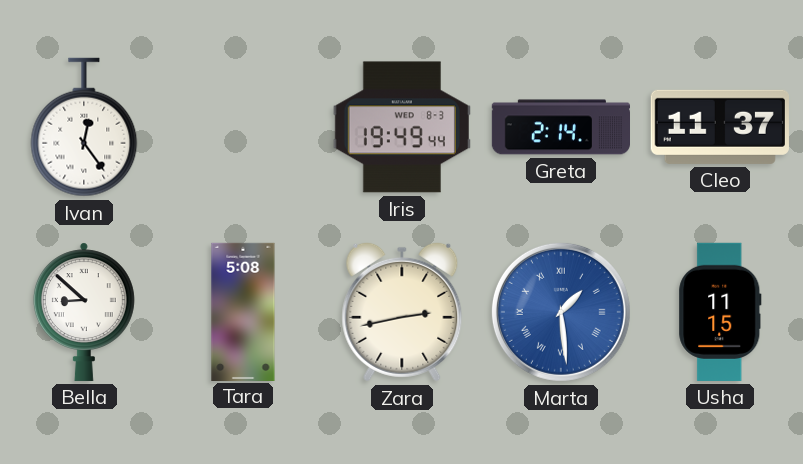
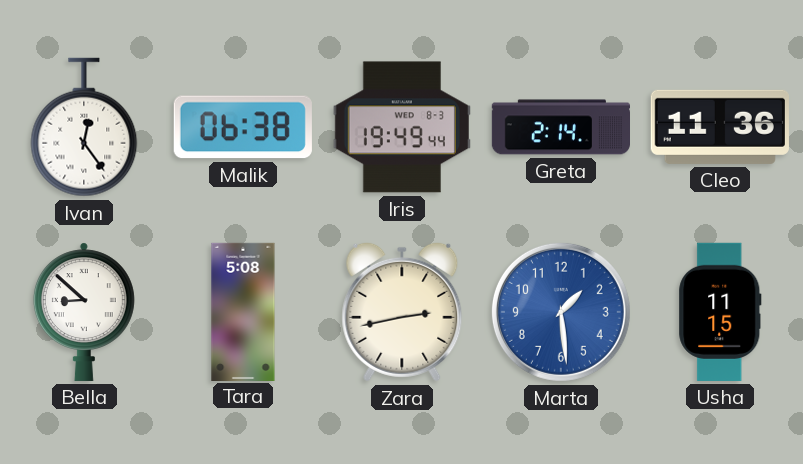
Malik: none -> 06:38
Cleo: 11:37 -> 11:36
Marta numerals: Roman -> Arabic
